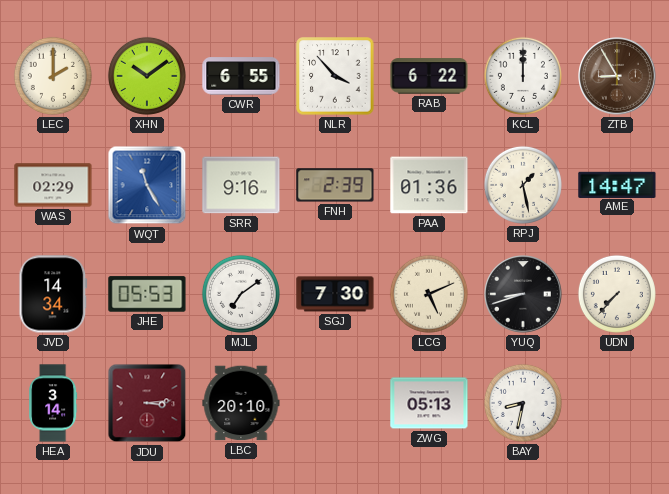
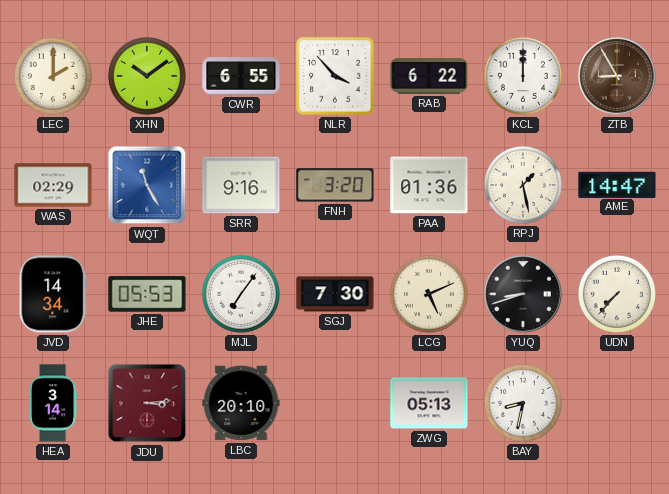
FNH: 2:39 -> 3:20
MJL: 7:09 -> 7:06
